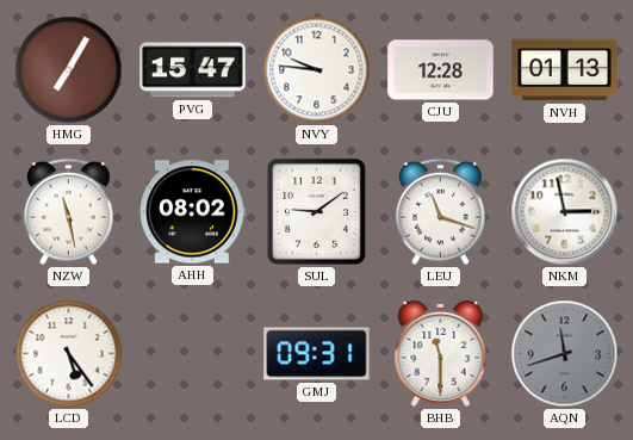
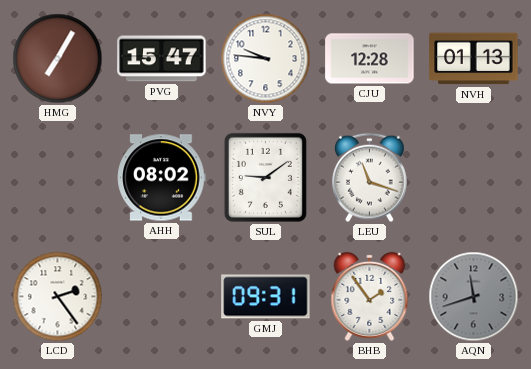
NZW: 11:28 -> none
NKM: 2:58 -> none
LCD: 5:24 -> 2:24
BHB: 11:30 -> 1:54
